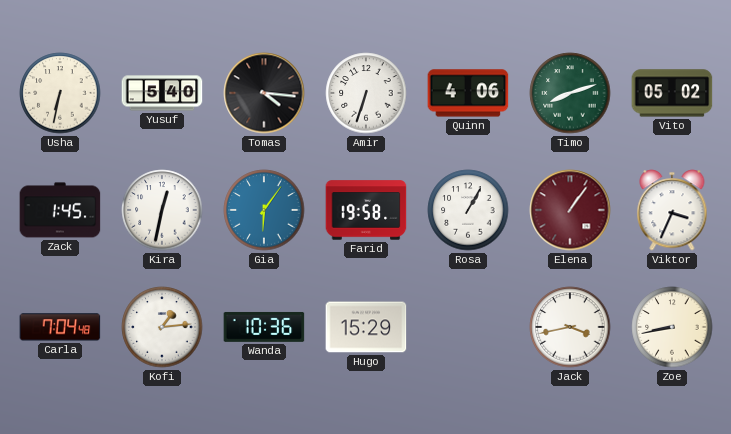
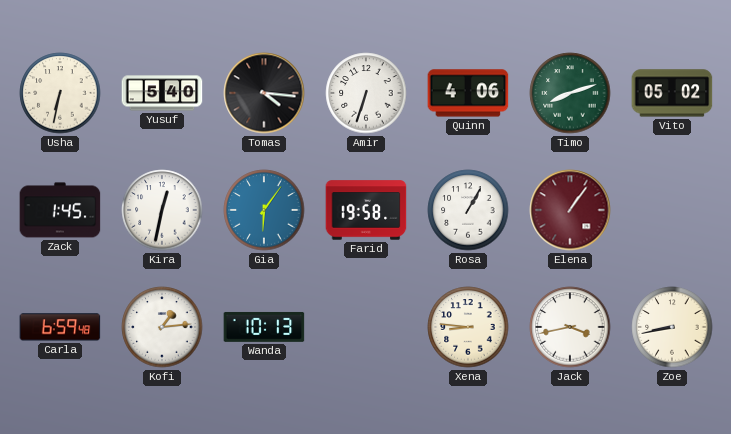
Viktor: 3:34 -> none
Carla: 7:04 -> 6:59
Wanda: 10:36 -> 10:13
Hugo: 15:29 -> none
Xena: none -> 8:46
